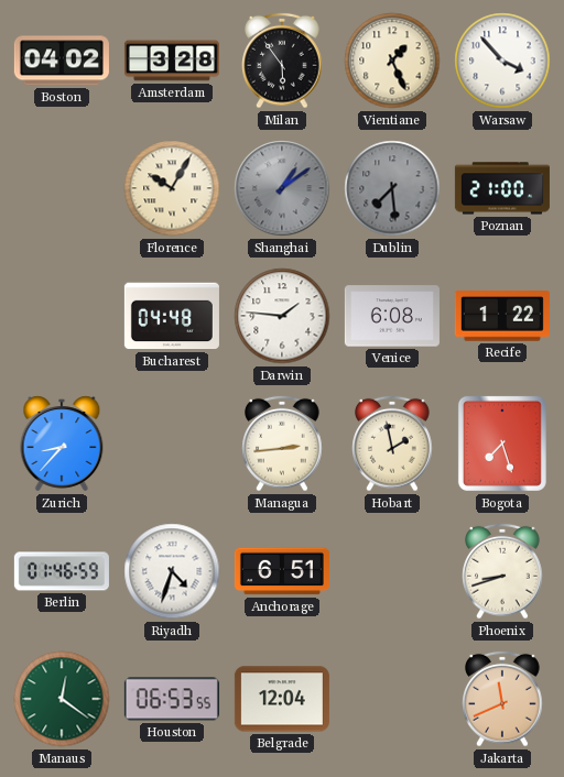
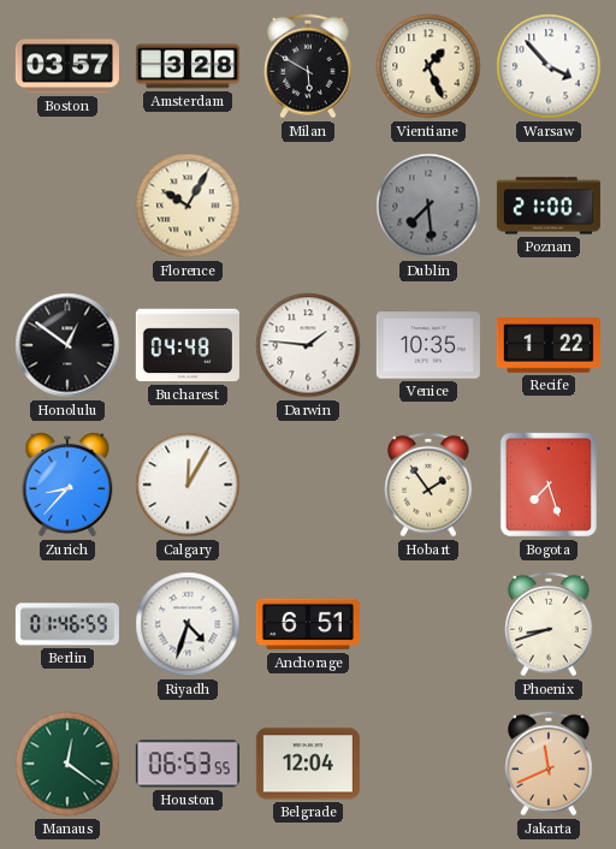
Boston: 04:02 -> 03:57
Milan: 5:54 -> 5:50
Shanghai: 1:09 -> none
Honolulu: none -> 12:51
Venice: 6:08 -> 10:35
Calgary: none -> 12:05
Managua: 2:44 -> none
Hobart: 1:58 -> 1:54
